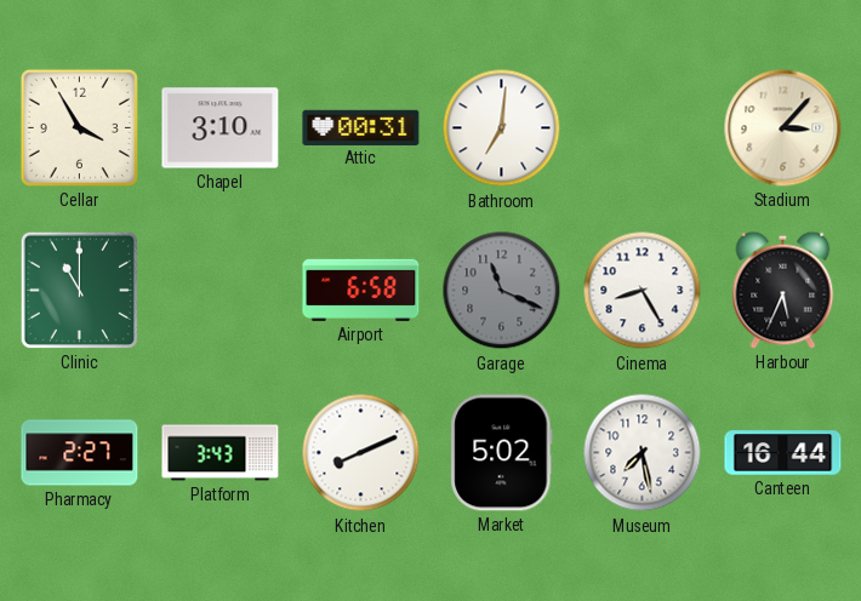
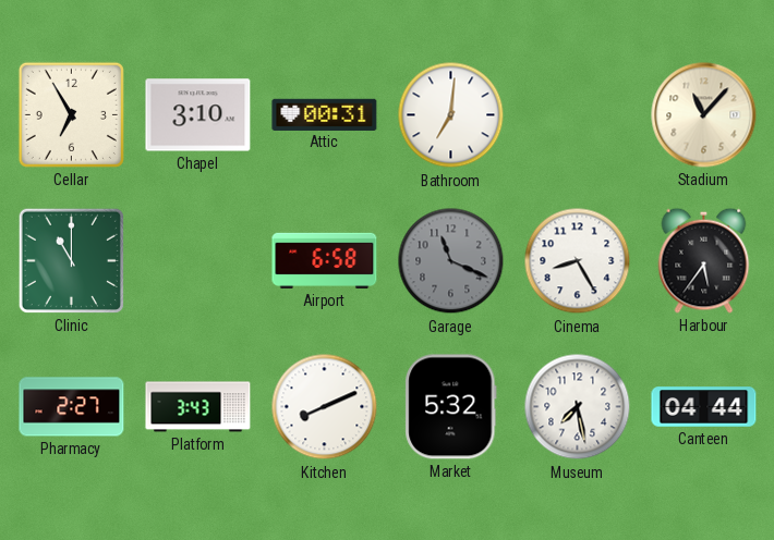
Cellar: 3:55 -> 6:55
Stadium: 3:07 -> 11:07
Harbour: 5:34 -> 5:36
Market: 5:02 -> 5:32
Canteen: 16:44 -> 04:44
